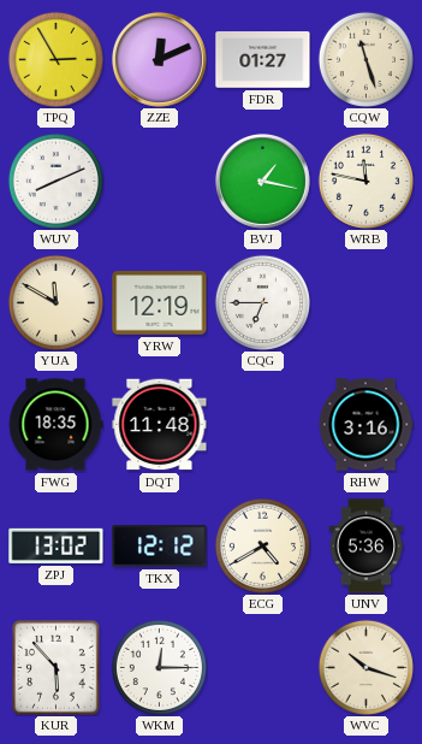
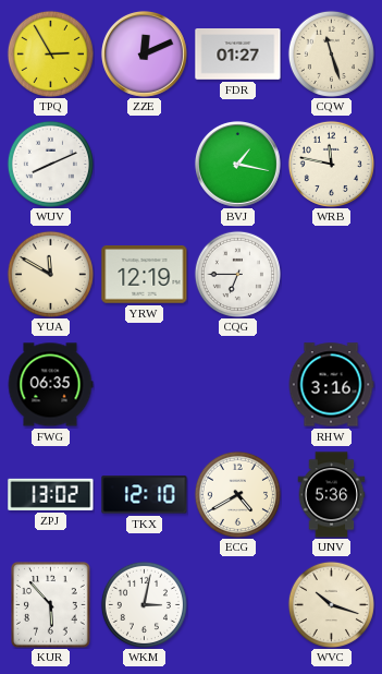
FWG: 18:35 -> 06:35
DQT: 11:48 -> none
TKX: 12:12 -> 12:10
WKM: 12:15 -> 3:02
